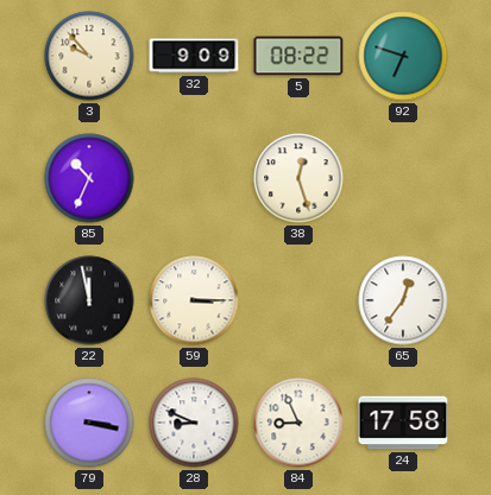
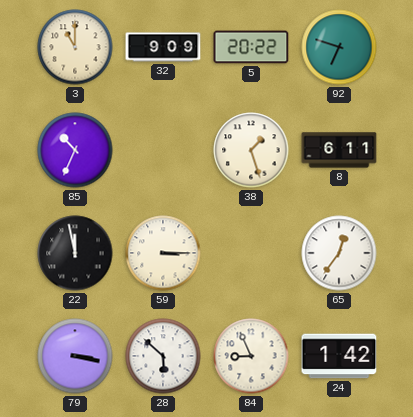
3: 9:53 -> 11:00
5: 08:22 -> 20:22
38: 12:27 -> 1:27
8: none -> 6:11
28: 8:49 -> 5:52
24: 17:58 -> 1:42
